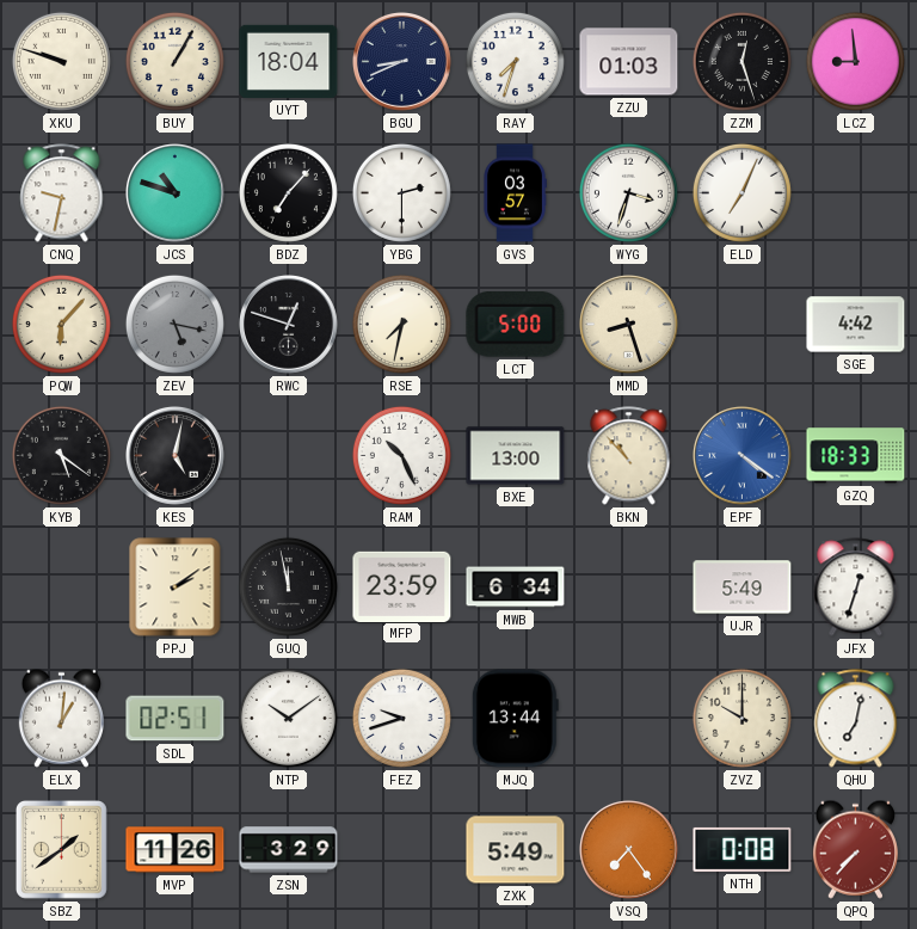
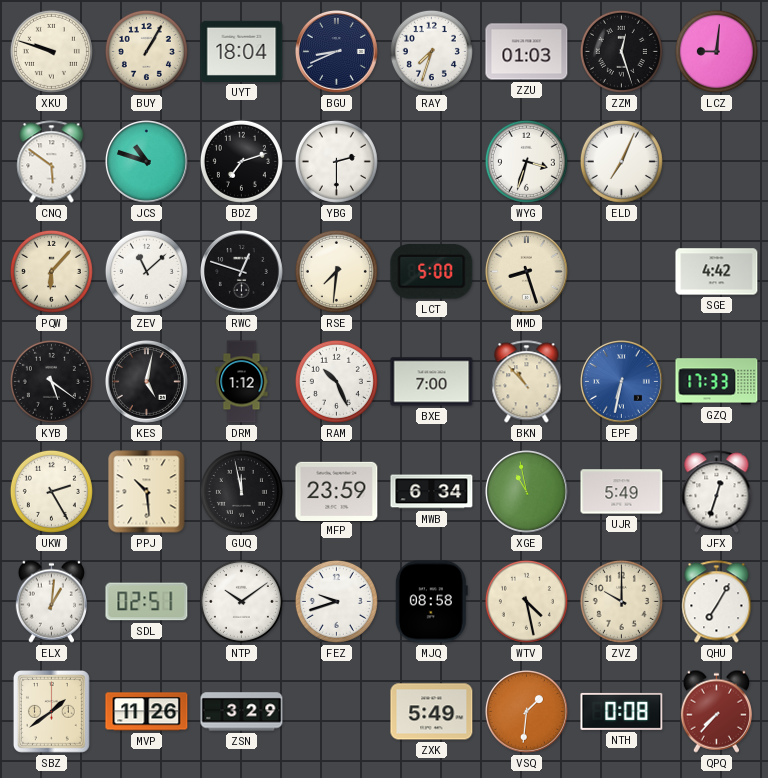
LCZ: 8:59 -> 9:01
CNQ: 9:32 -> 5:51
BDZ: 7:07 -> 7:12
GVS: 03:57 -> none
ZEV: 5:17 -> 11:08
ZEV dial: grey -> white
RSE: 7:32 -> 7:31
DRM: none -> 1:12
BXE: 13:00 -> 7:00
EPF: 4:21 -> 6:32
GZQ: 18:33 -> 17:33
UKW: none -> 2:25
PPJ: 2:09 -> 10:29
XGE: none -> 10:58
MJQ: 13:44 -> 08:58
WTV: none -> 4:28
QHU: 7:02 -> 7:05
VSQ: 7:24 -> 1:31
